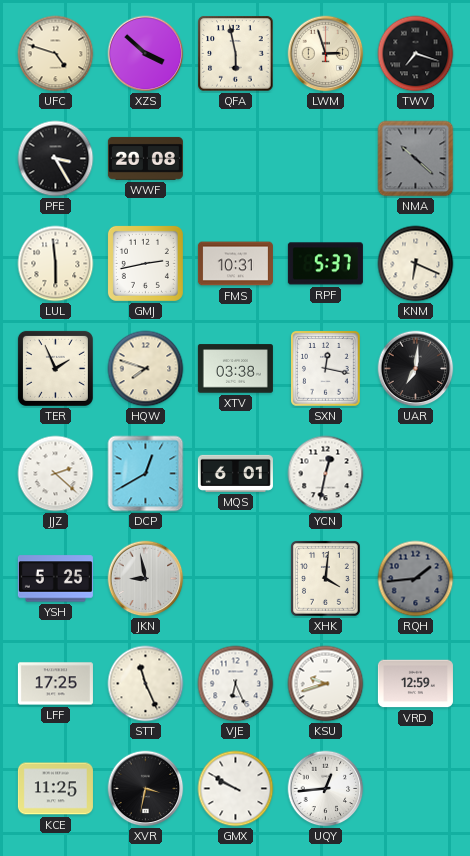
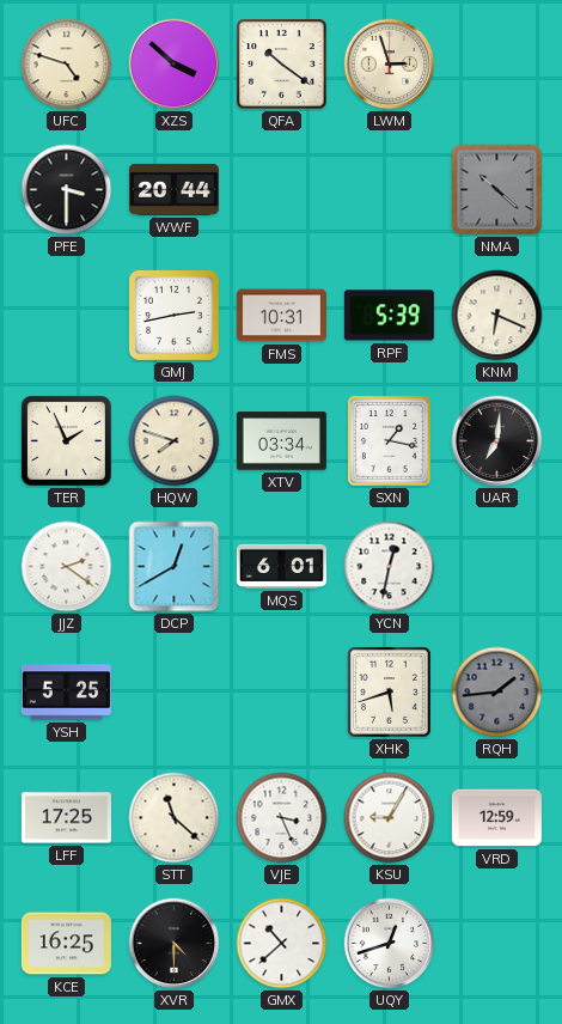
QFA: 5:58 -> 10:21
TWV: 7:18 -> none
PFE: 3:25 -> 3:30
WWF: 20:08 -> 20:44
LUL: 5:59 -> none
RPF: 5:37 -> 5:39
XTV: 03:38 -> 03:34
SXN: 12:17 -> 1:17
JJZ: 2:22 -> 2:21
JKN: 8:58 -> none
XHK: 4:01 -> 5:42
STT: 11:26 -> 11:22
VJE: 6:26 -> 3:26
KSU: 9:42 -> 9:05
KCE: 11:25 -> 16:25
XVR: 3:32 -> 4:30
GMX: 9:50 -> 10:38
UQY: 12:44 -> 12:42
